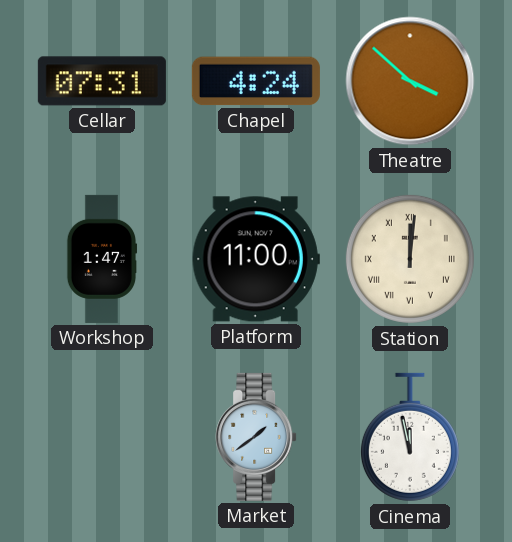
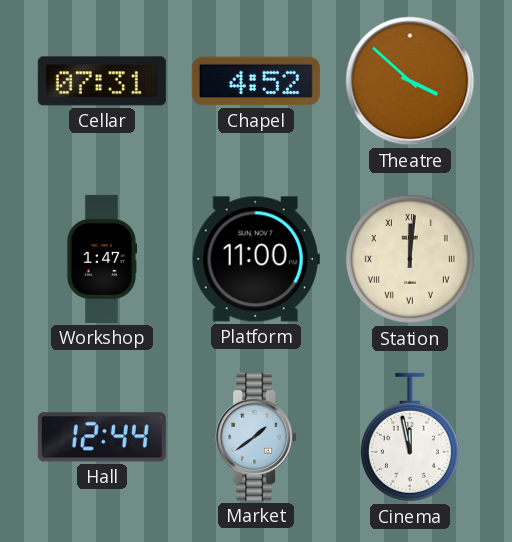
Chapel: 4:24 -> 4:52
Hall: none -> 12:44
